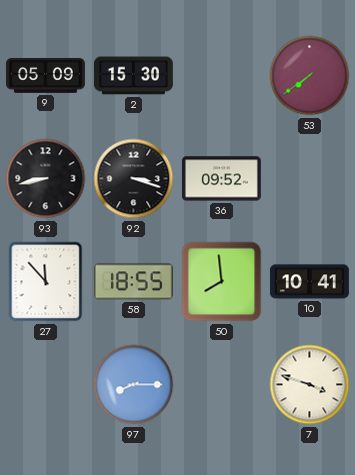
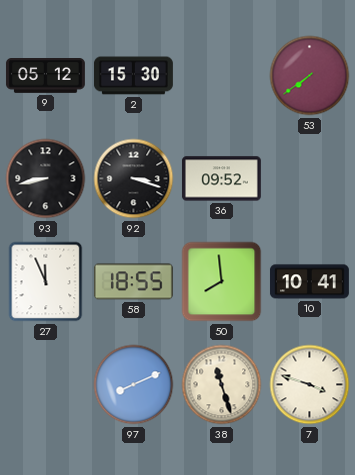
9: 05:09 -> 05:12
27: 11:53 -> 11:56
97: 8:15 -> 8:11
38: none -> 11:27
